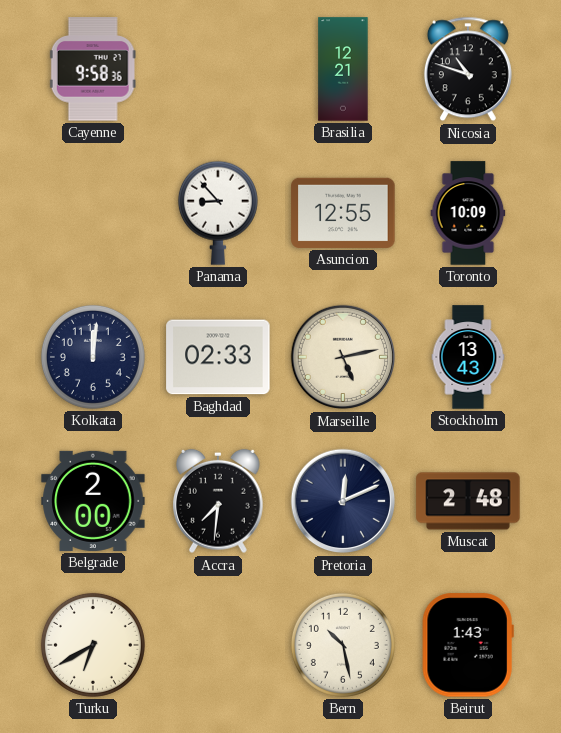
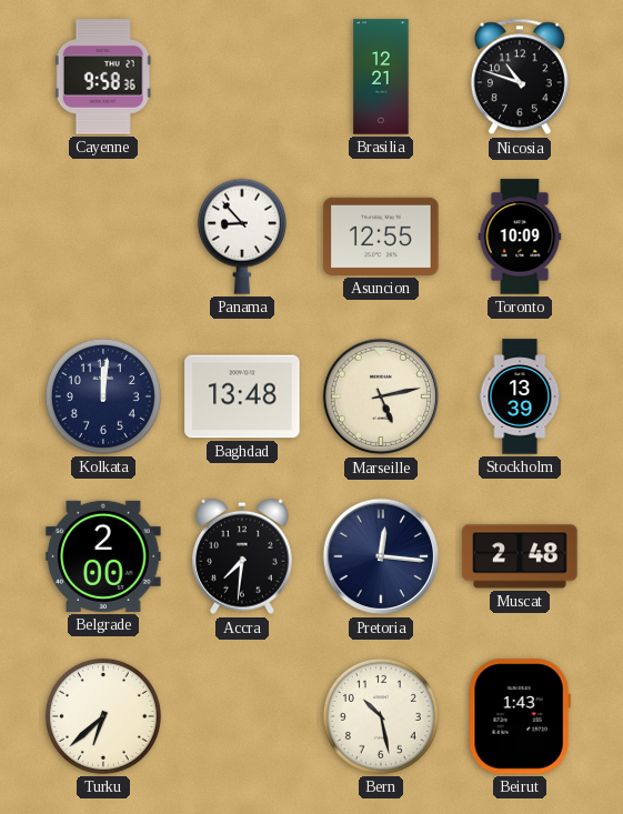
Baghdad: 02:33 -> 13:48
Stockholm: 13:43 -> 13:39
Pretoria: 12:11 -> 12:16
Turku: 6:40 -> 6:38
